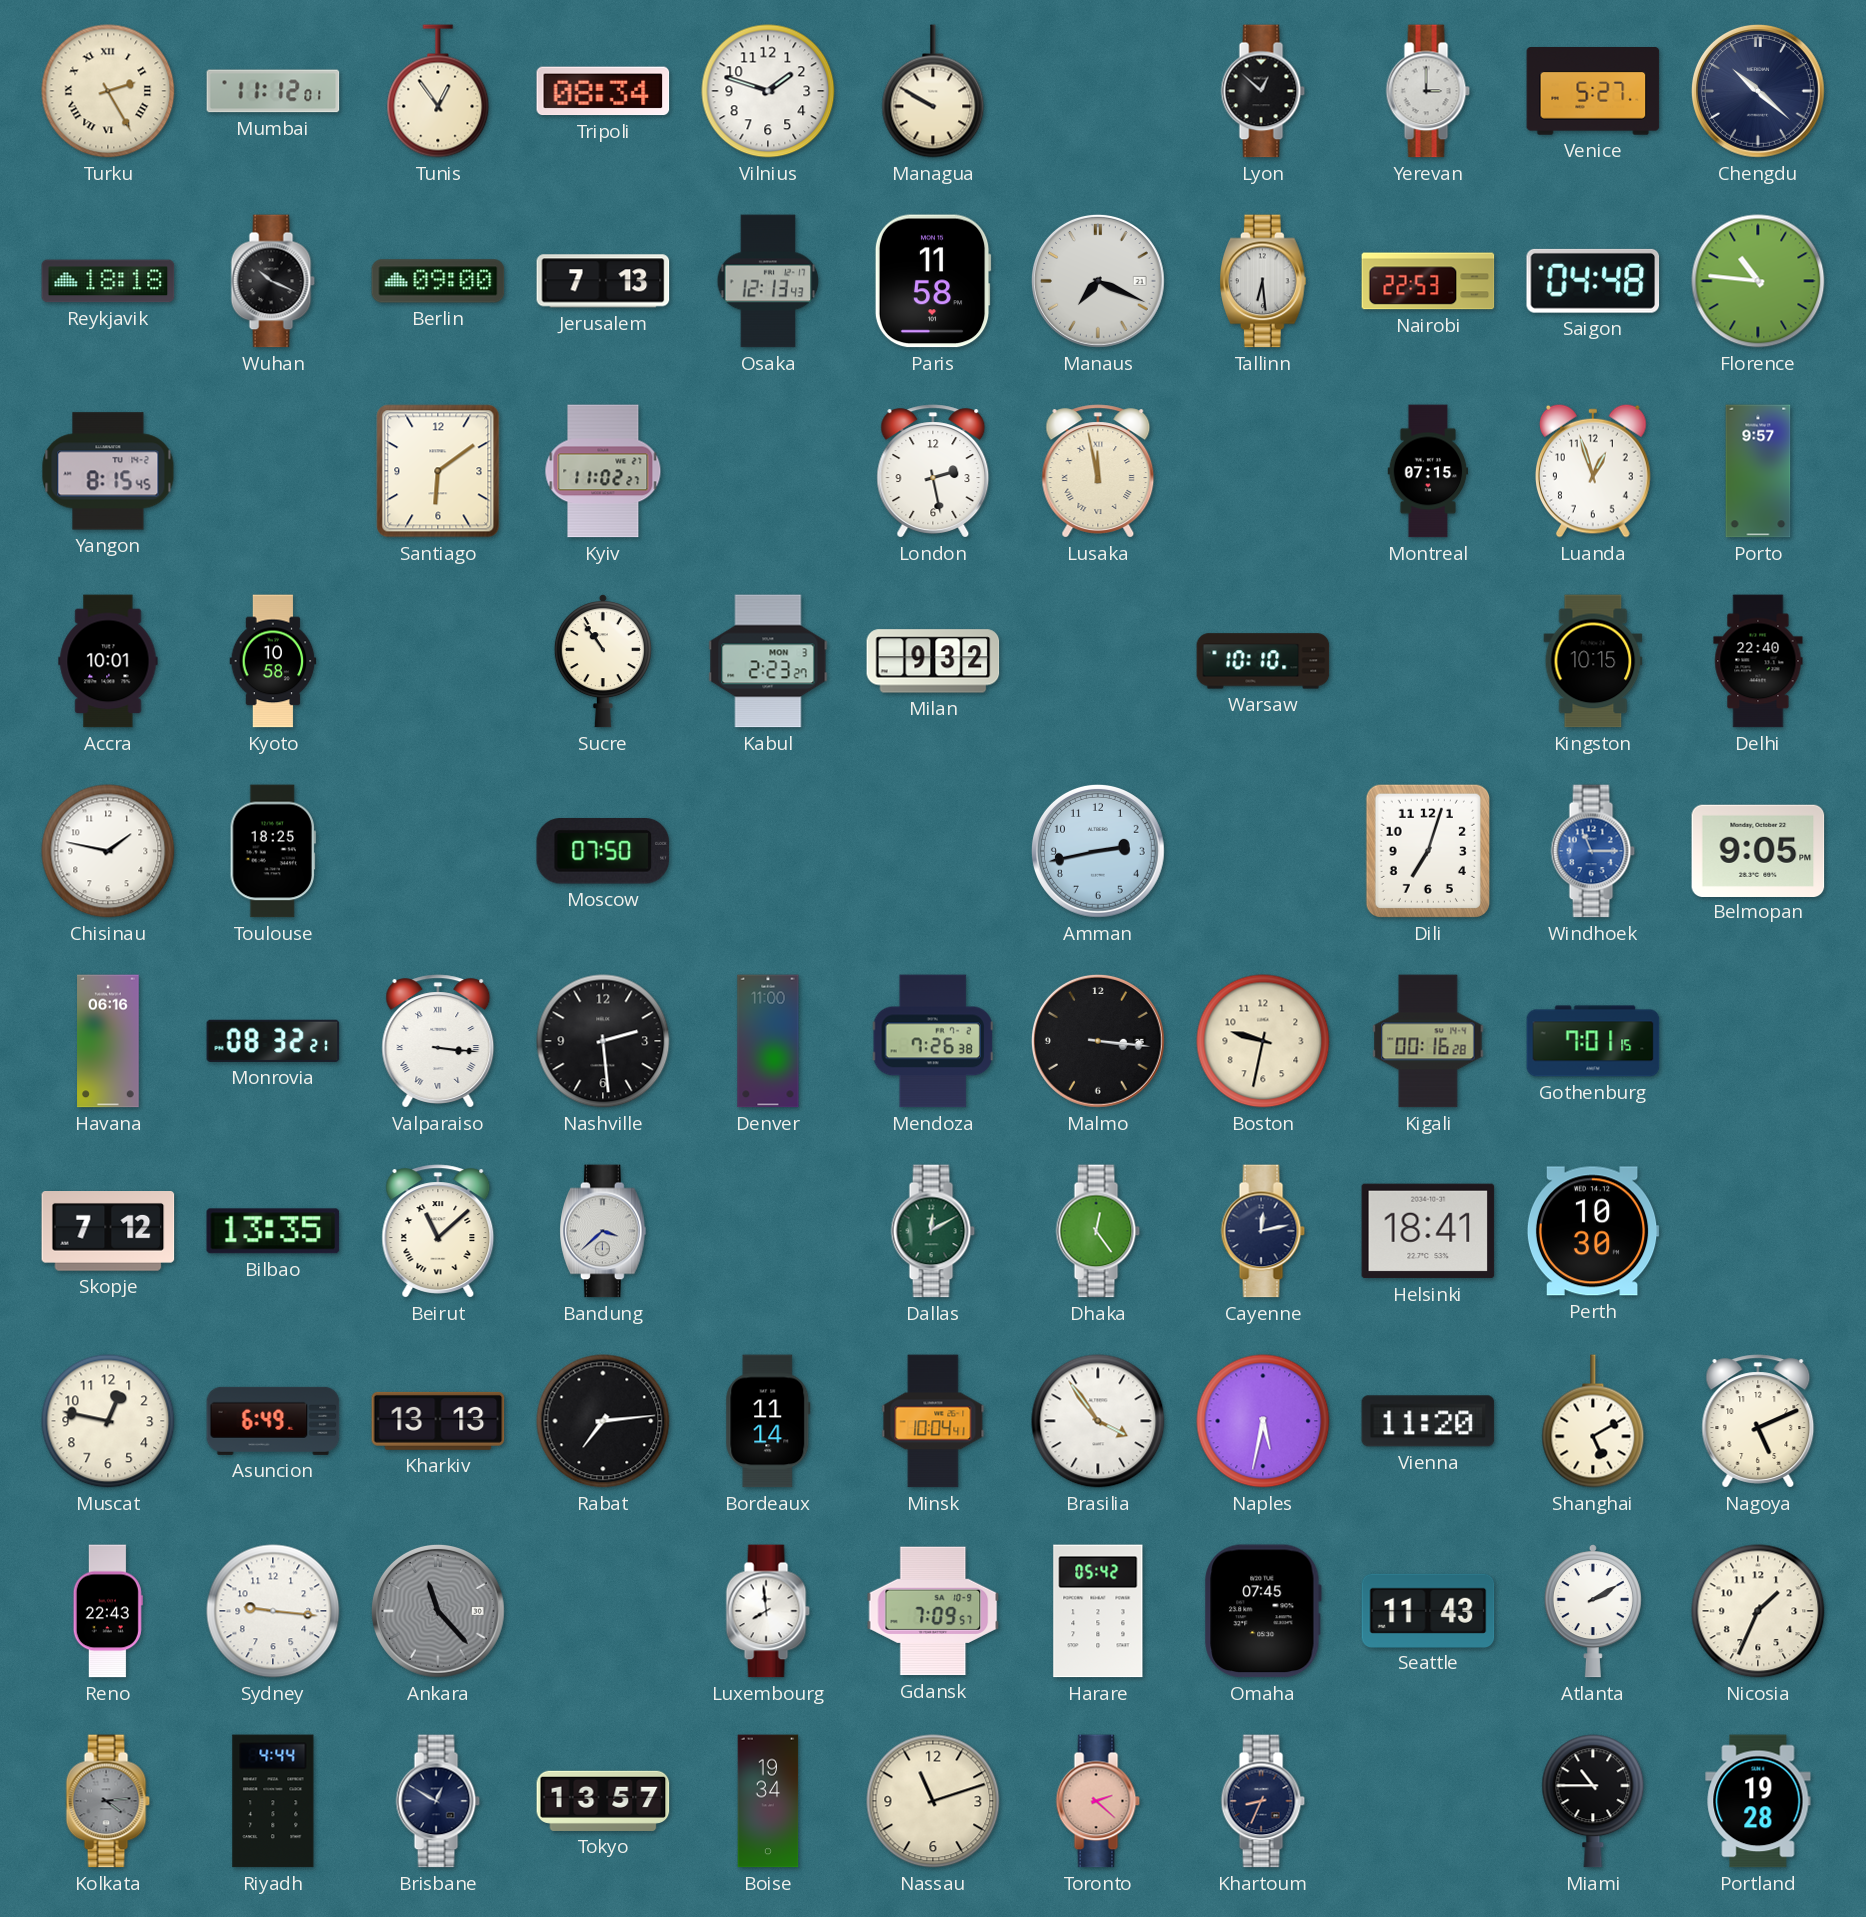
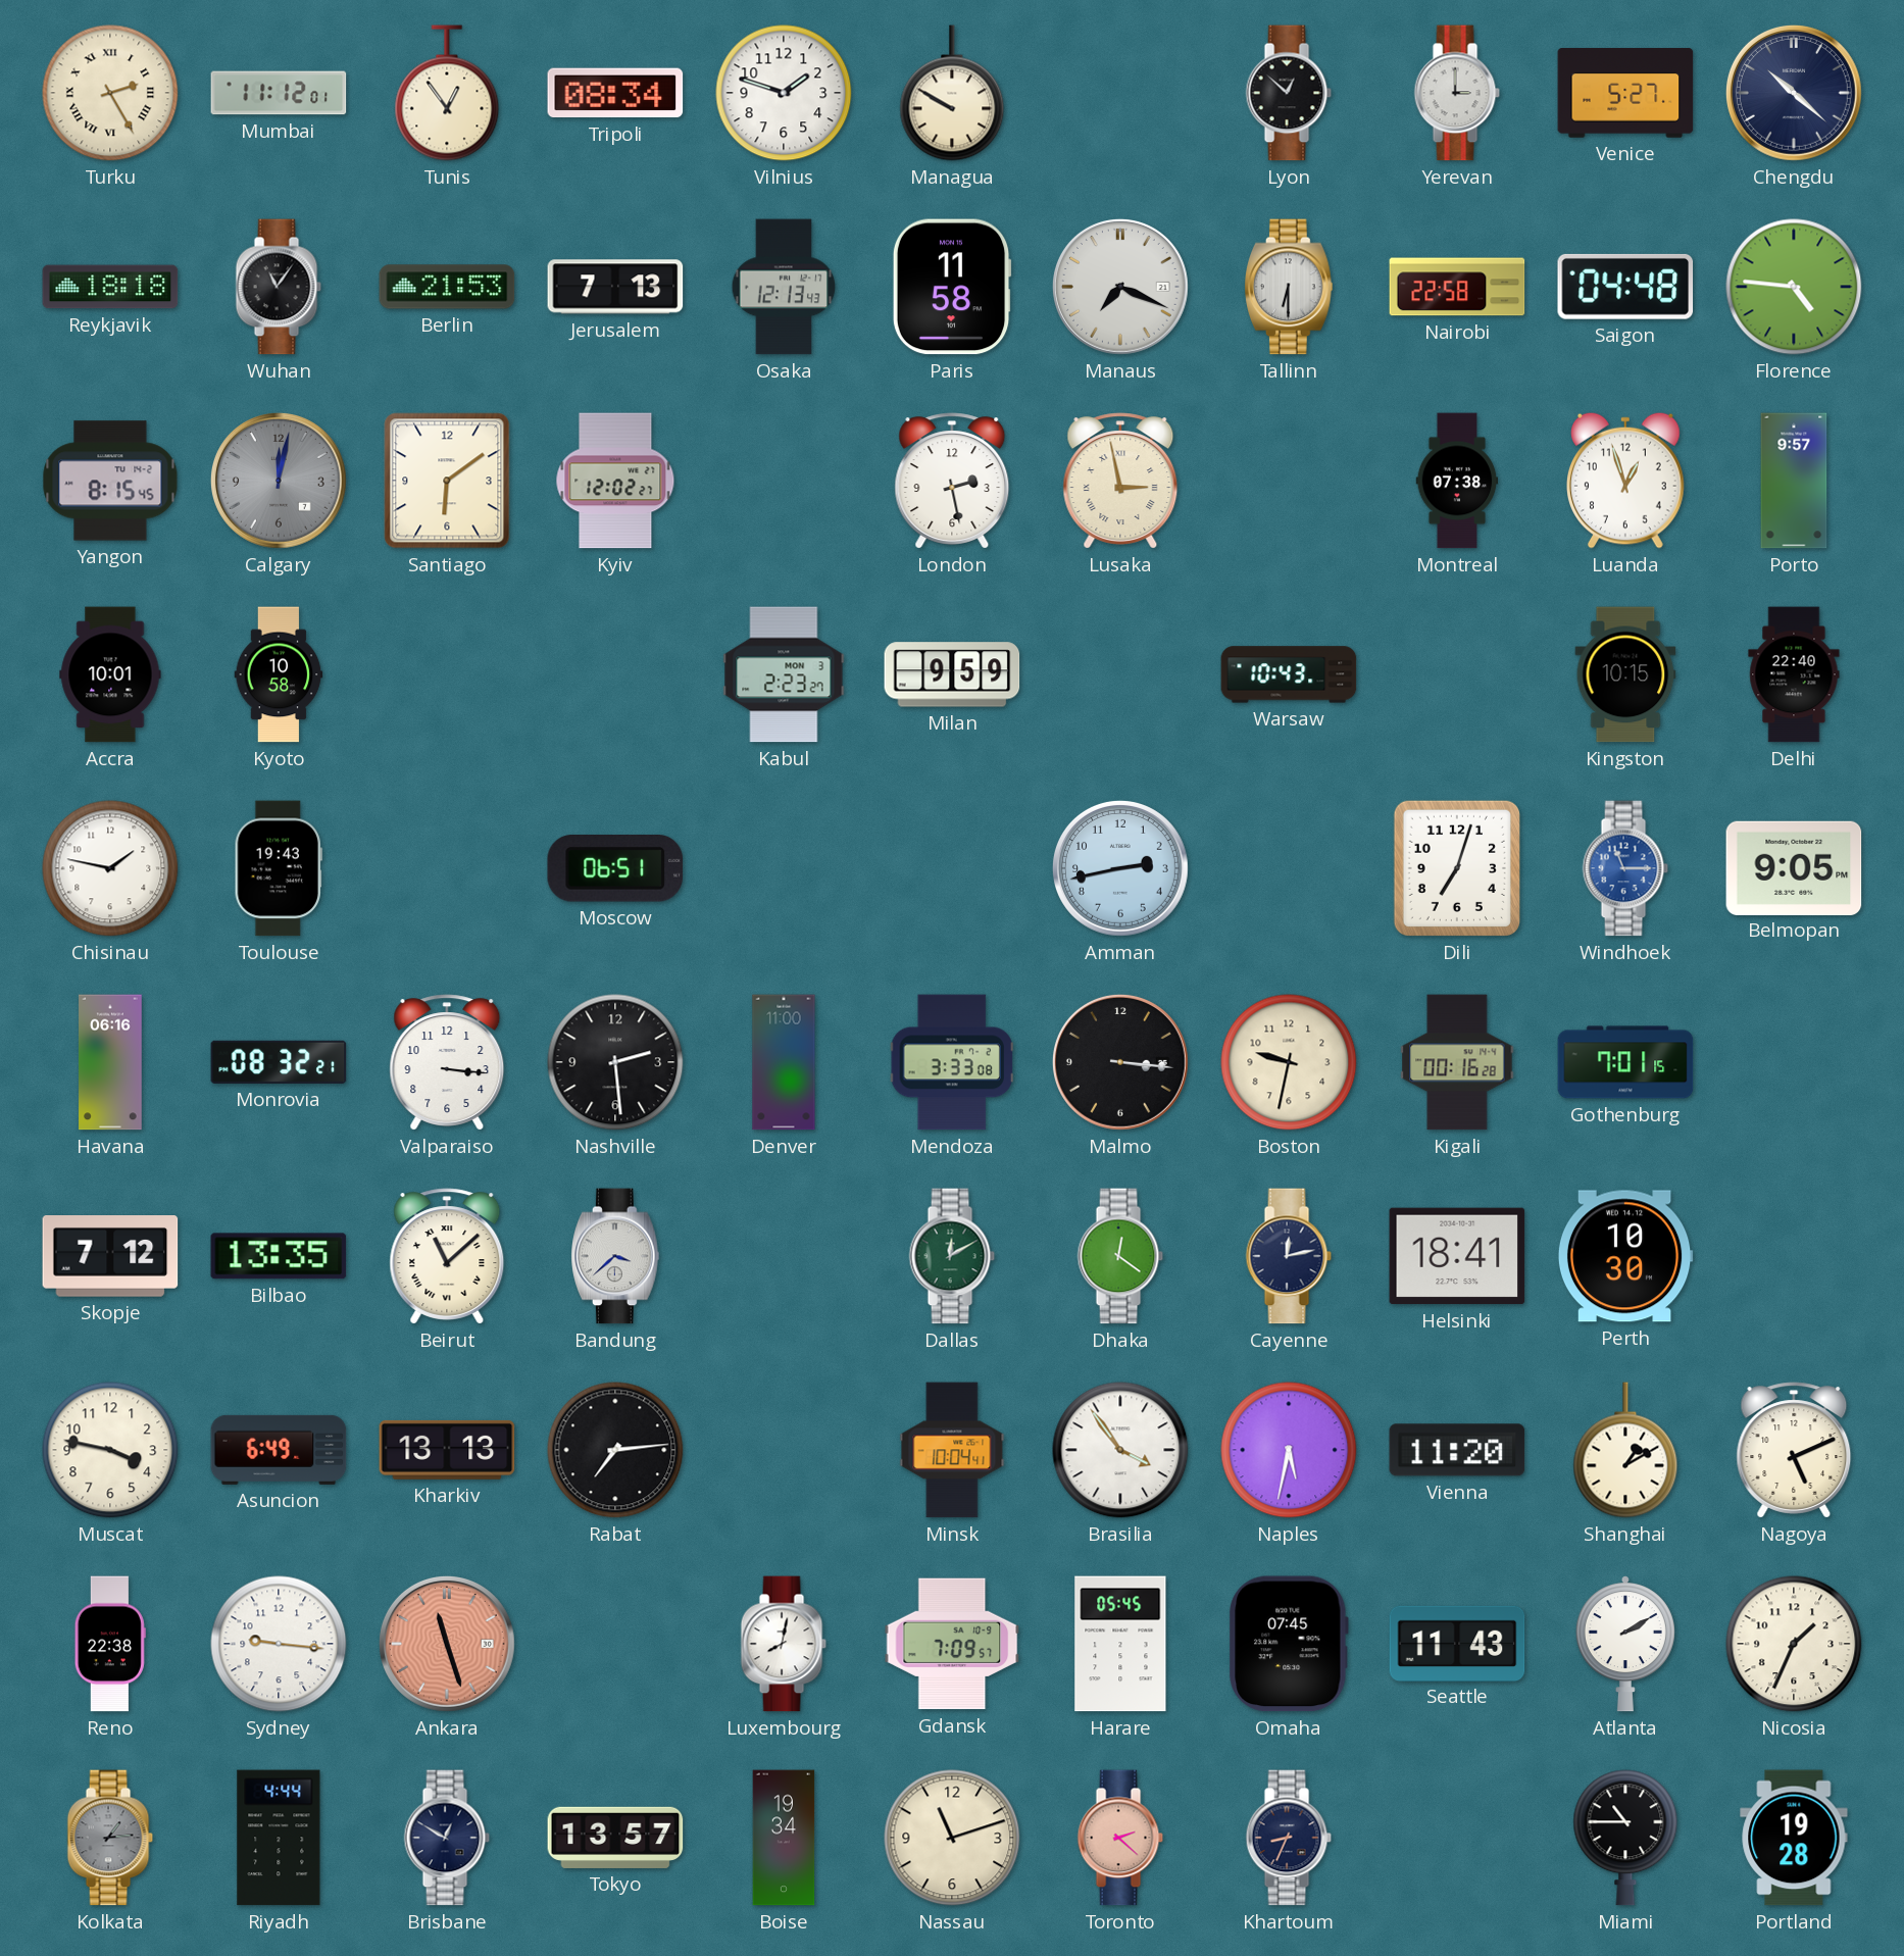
Wuhan: 10:19 -> 11:06
Berlin: 09:00 -> 21:53
Tallinn: 6:29 -> 6:30
Nairobi: 22:53 -> 22:58
Florence: 10:46 -> 4:46
Calgary: none -> 12:02
Kyiv: 11:02 -> 12:02
Lusaka: 11:58 -> 2:58
Montreal: 07:15 -> 07:38
Sucre: 10:54 -> none
Milan: 9:32 -> 9:59
Warsaw: 10:10 -> 10:43
Toulouse: 18:25 -> 19:43
Moscow: 07:50 -> 06:51
Valparaiso numerals: Roman -> Arabic
Mendoza: 7:26 -> 3:33
Dhaka: 12:24 -> 12:21
Muscat: 12:47 -> 3:47
Bordeaux: 11:14 -> none
Shanghai: 5:10 -> 1:10
Reno: 22:43 -> 22:38
Ankara: 11:23 -> 11:27
Ankara dial: grey -> salmon
Luxembourg: 7:59 -> 8:02
Harare: 05:42 -> 05:45
Kolkata: 4:14 -> 1:14
